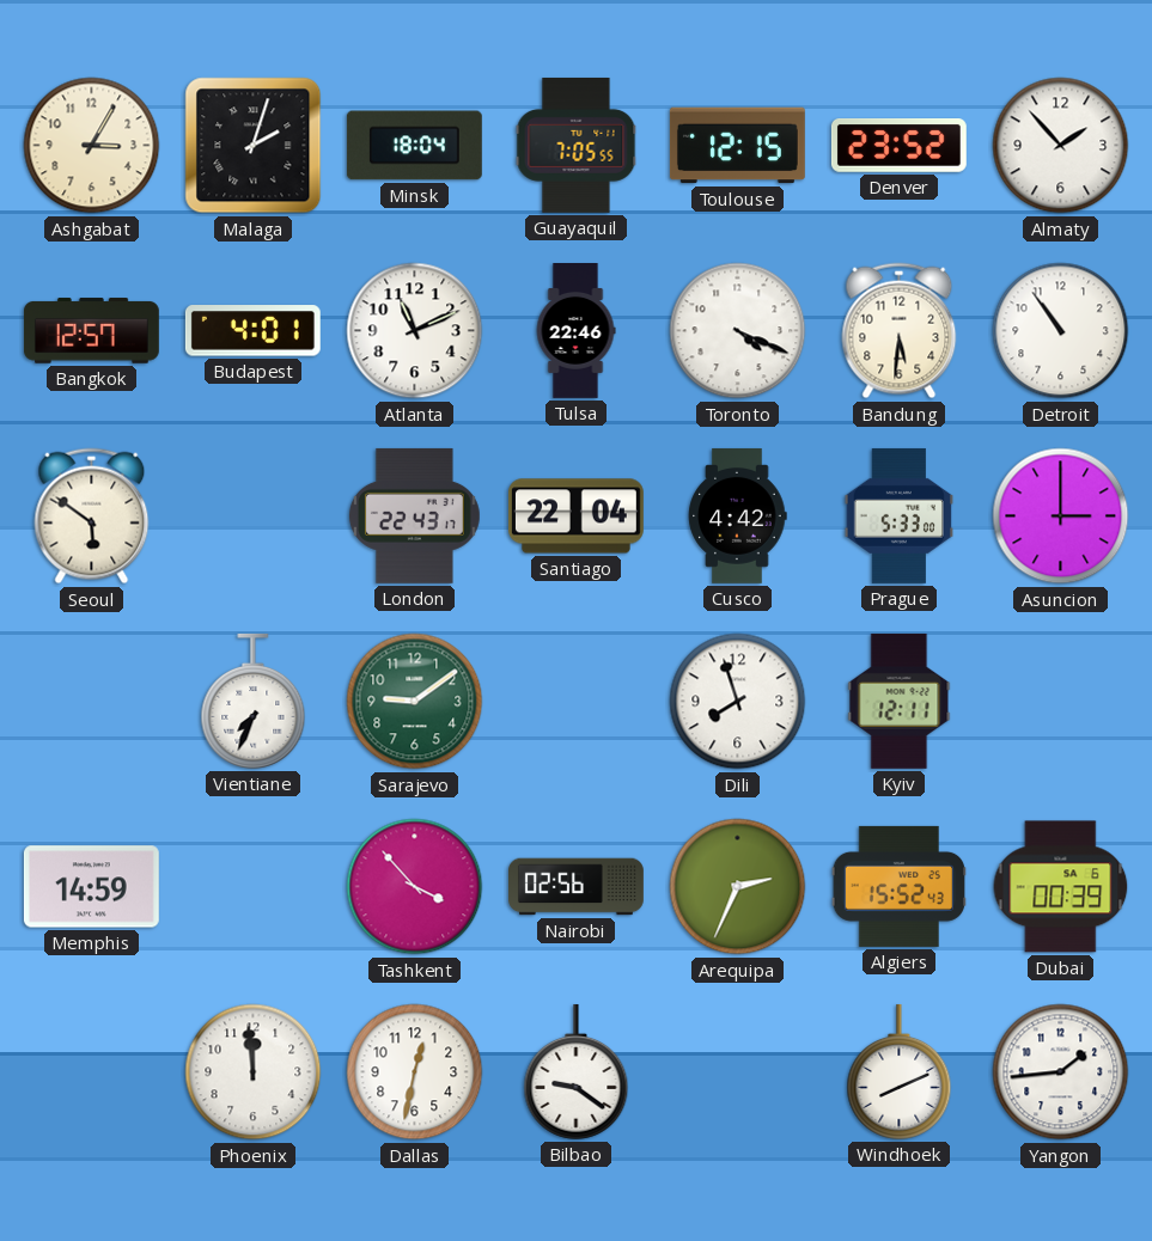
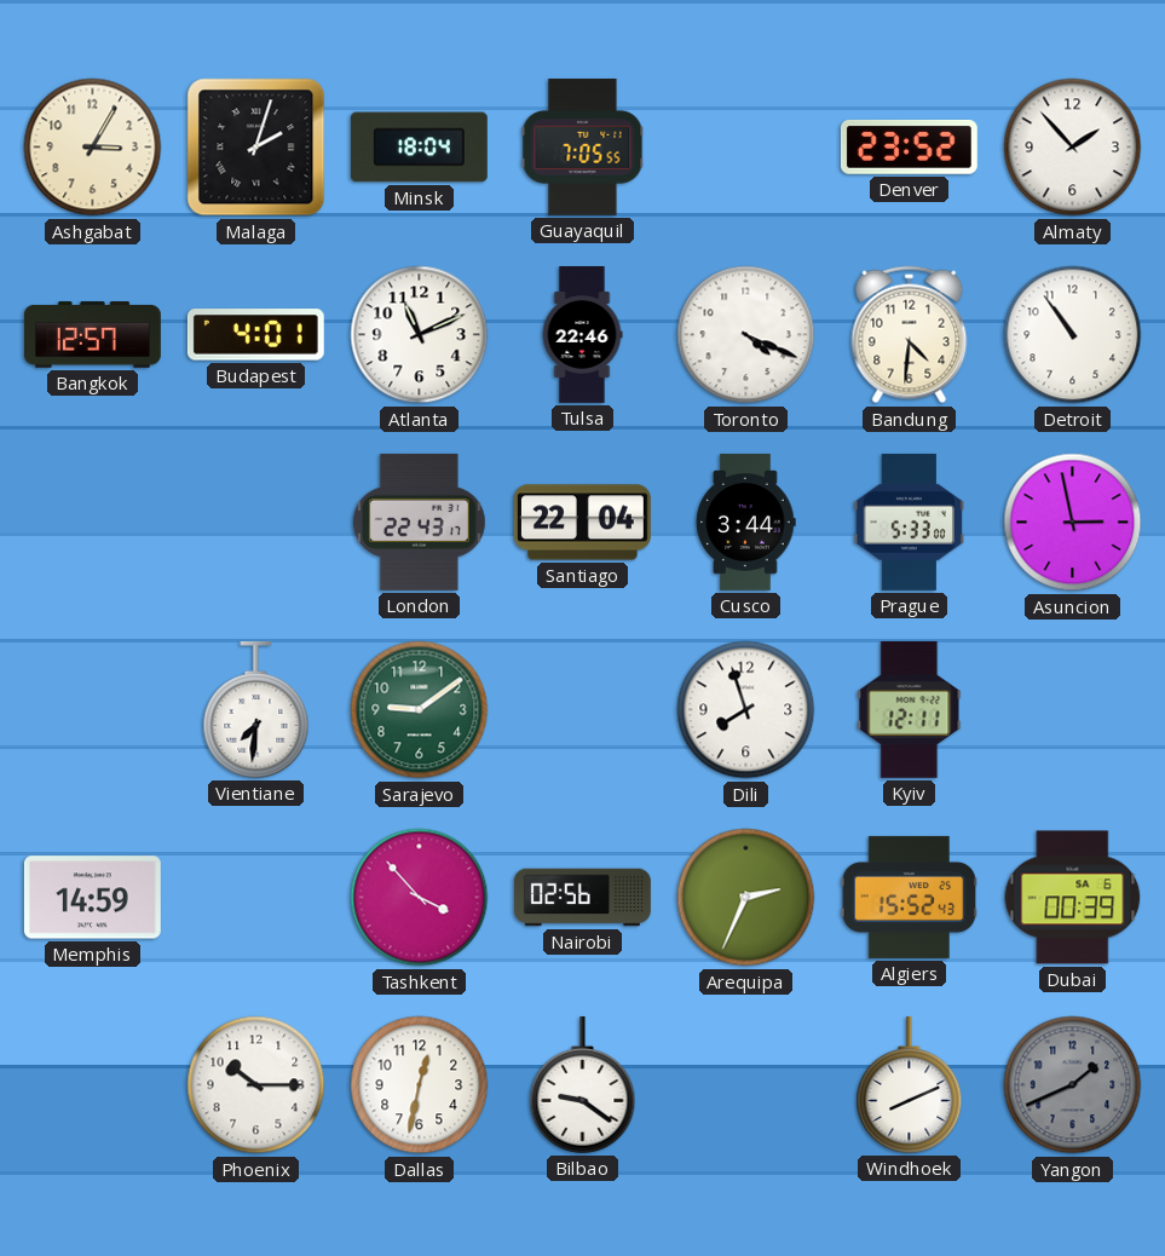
Toulouse: 12:15 -> none
Bandung: 5:31 -> 4:31
Seoul: 5:51 -> none
Cusco: 4:42 -> 3:44
Asuncion: 3:00 -> 2:58
Vientiane: 7:34 -> 7:31
Phoenix: 11:59 -> 10:15
Yangon: 1:44 -> 1:41
Yangon dial: white -> grey
